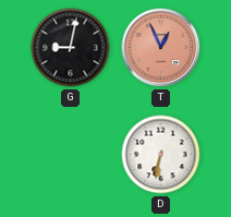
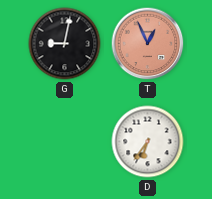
D: 6:32 -> 6:36
